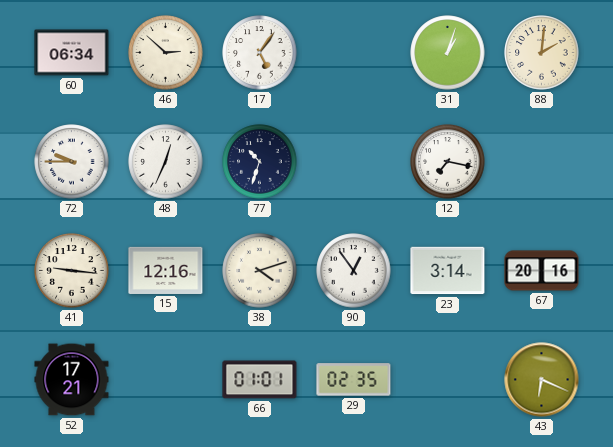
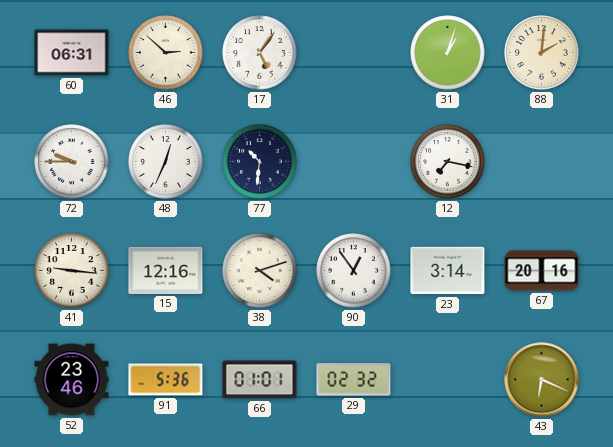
60: 06:34 -> 06:31
77: 10:33 -> 10:31
52: 17:21 -> 23:46
91: none -> 5:36
29: 02:35 -> 02:32
